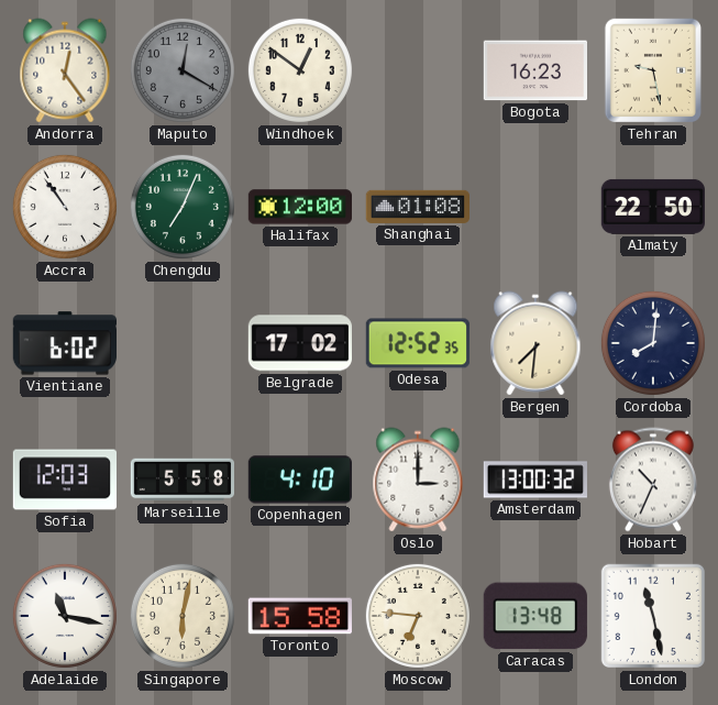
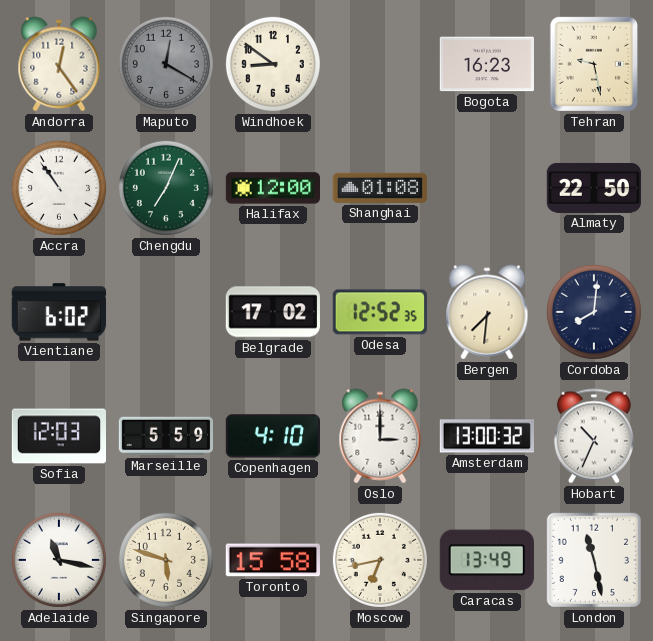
Windhoek: 12:51 -> 8:51
Marseille: 5:58 -> 5:59
Singapore: 6:02 -> 5:48
Moscow: 6:46 -> 6:43
Caracas: 13:48 -> 13:49
